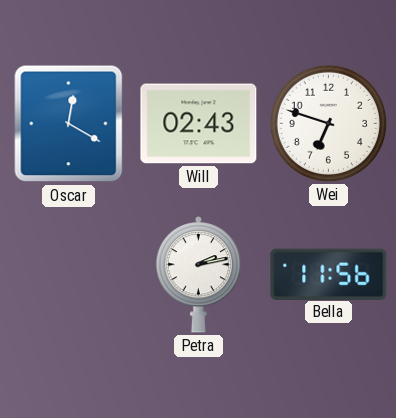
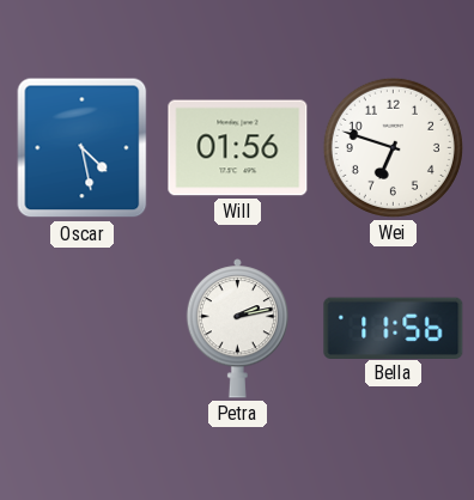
Oscar: 12:20 -> 4:28
Will: 02:43 -> 01:56
